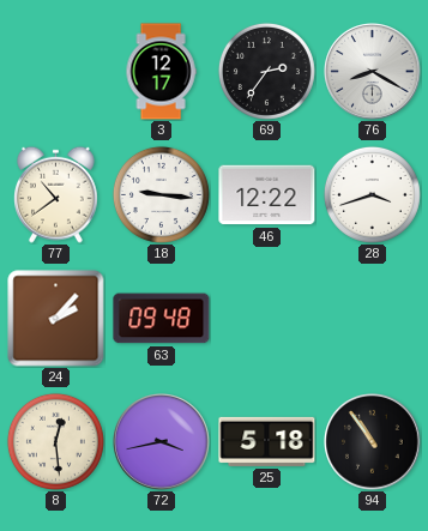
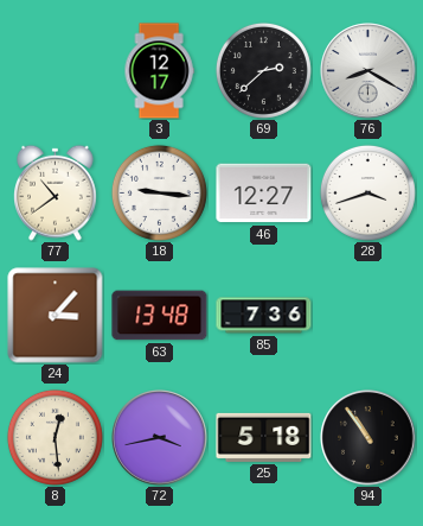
69: 2:36 -> 2:38
46: 12:22 -> 12:27
24: 2:07 -> 3:07
63: 09:48 -> 13:48
85: none -> 7:36
